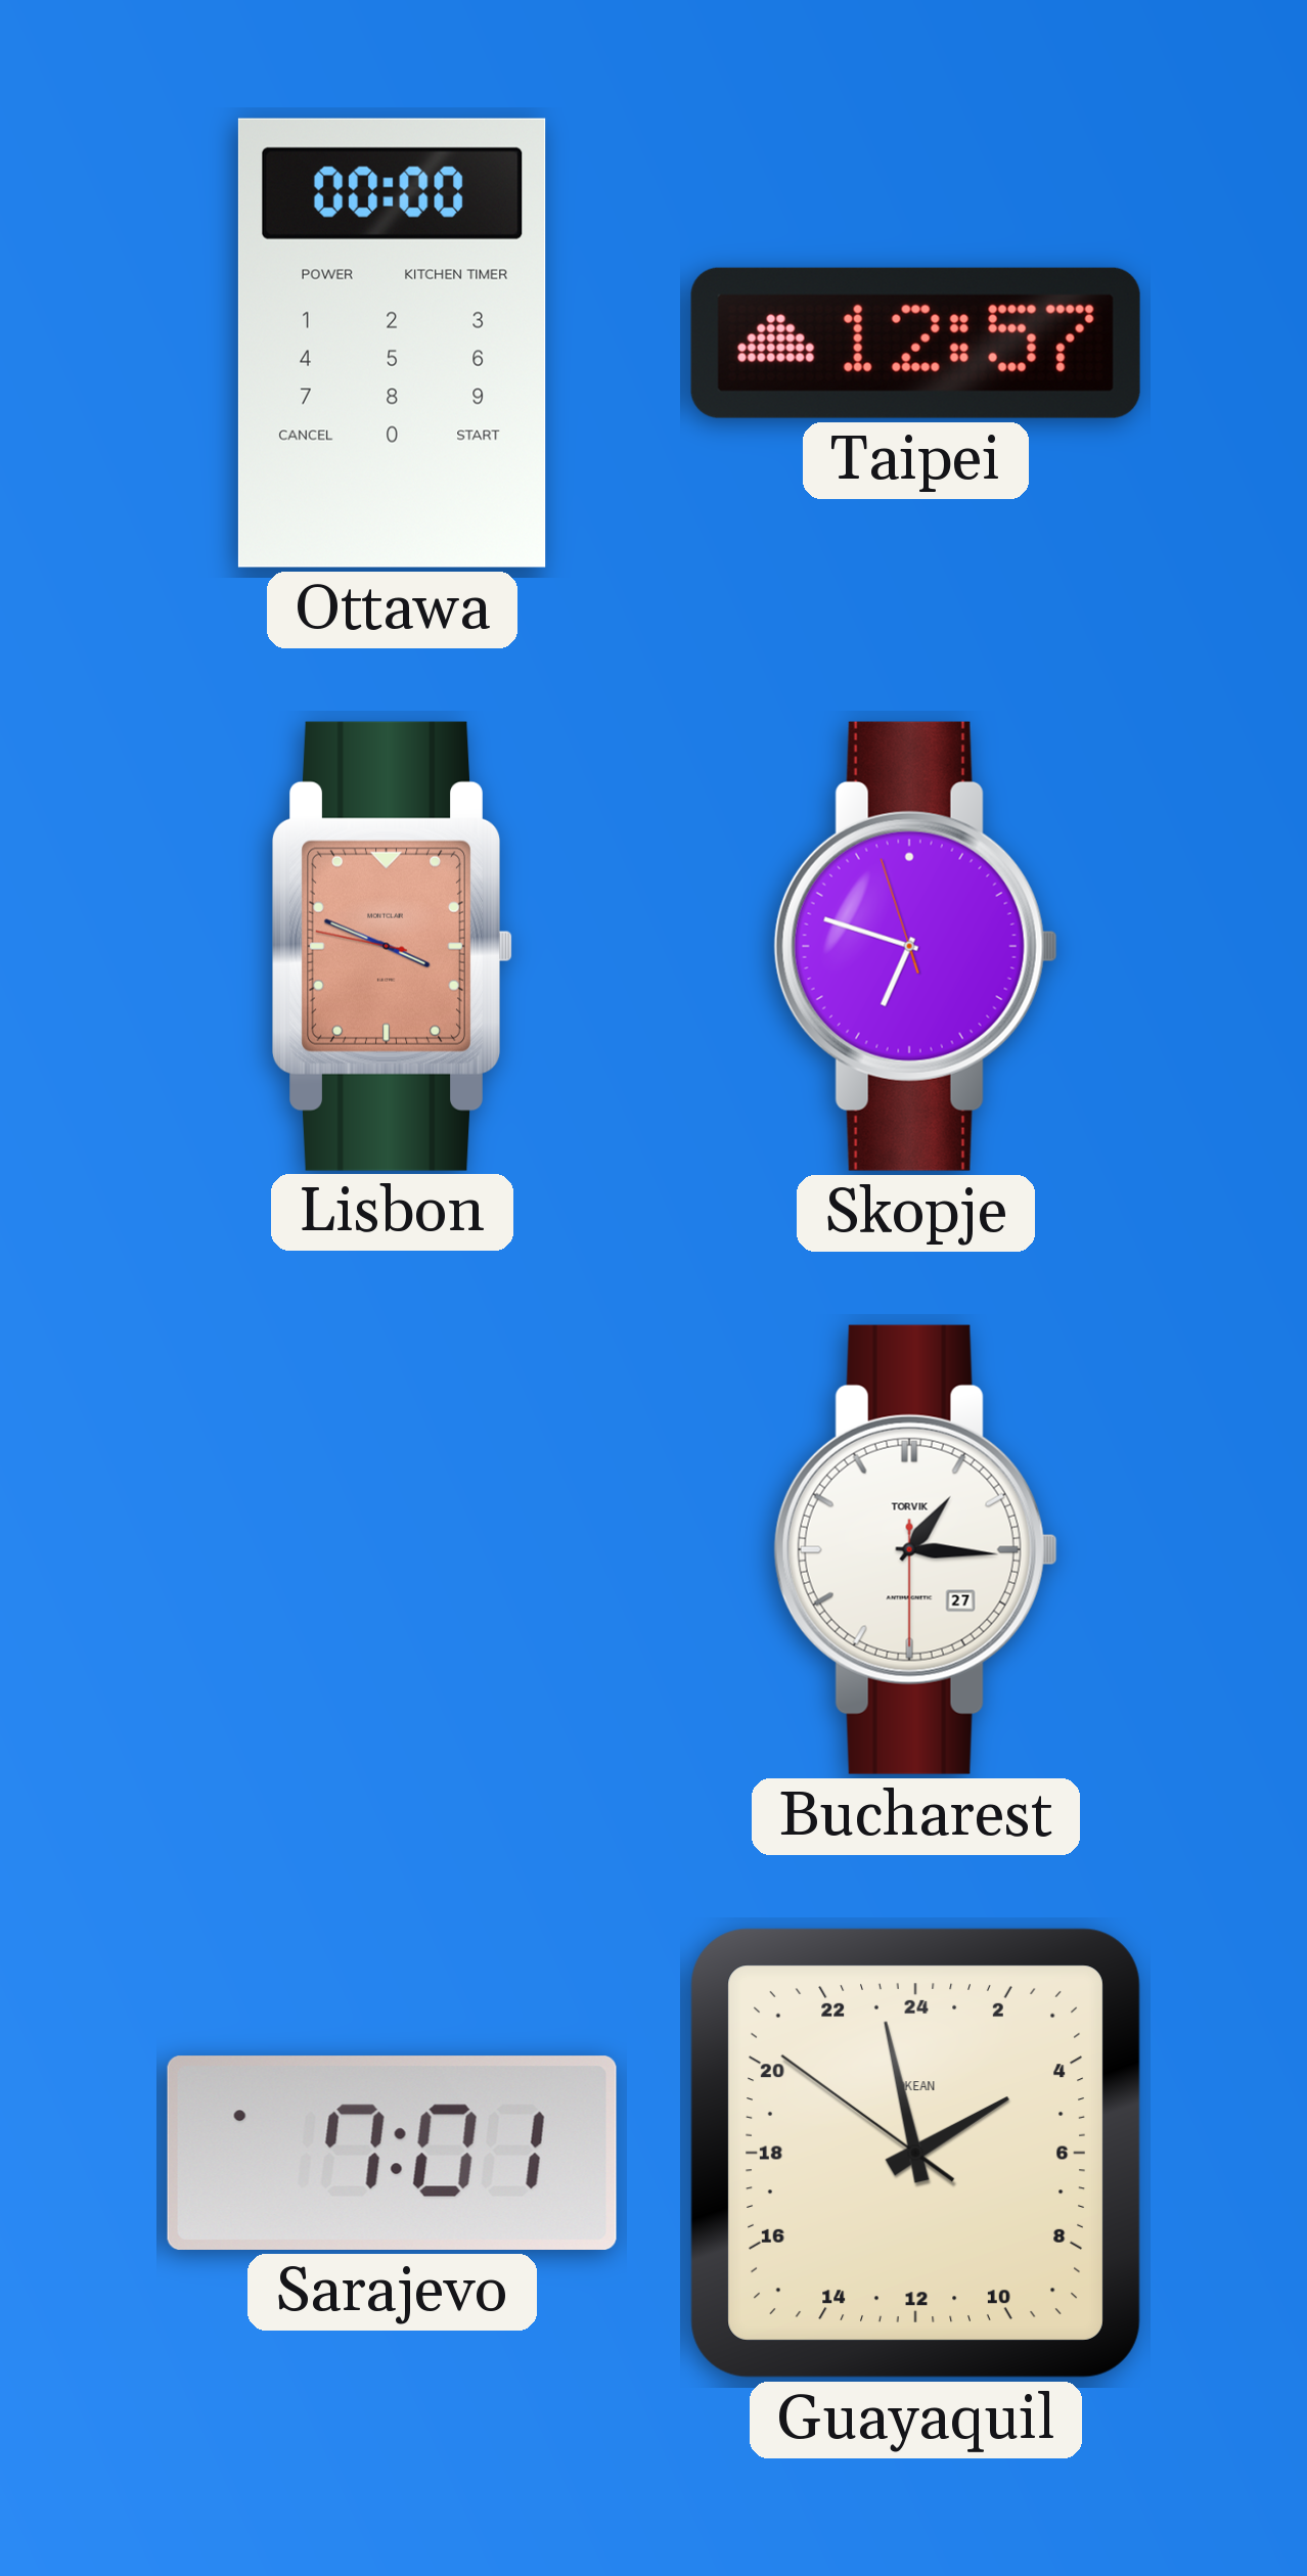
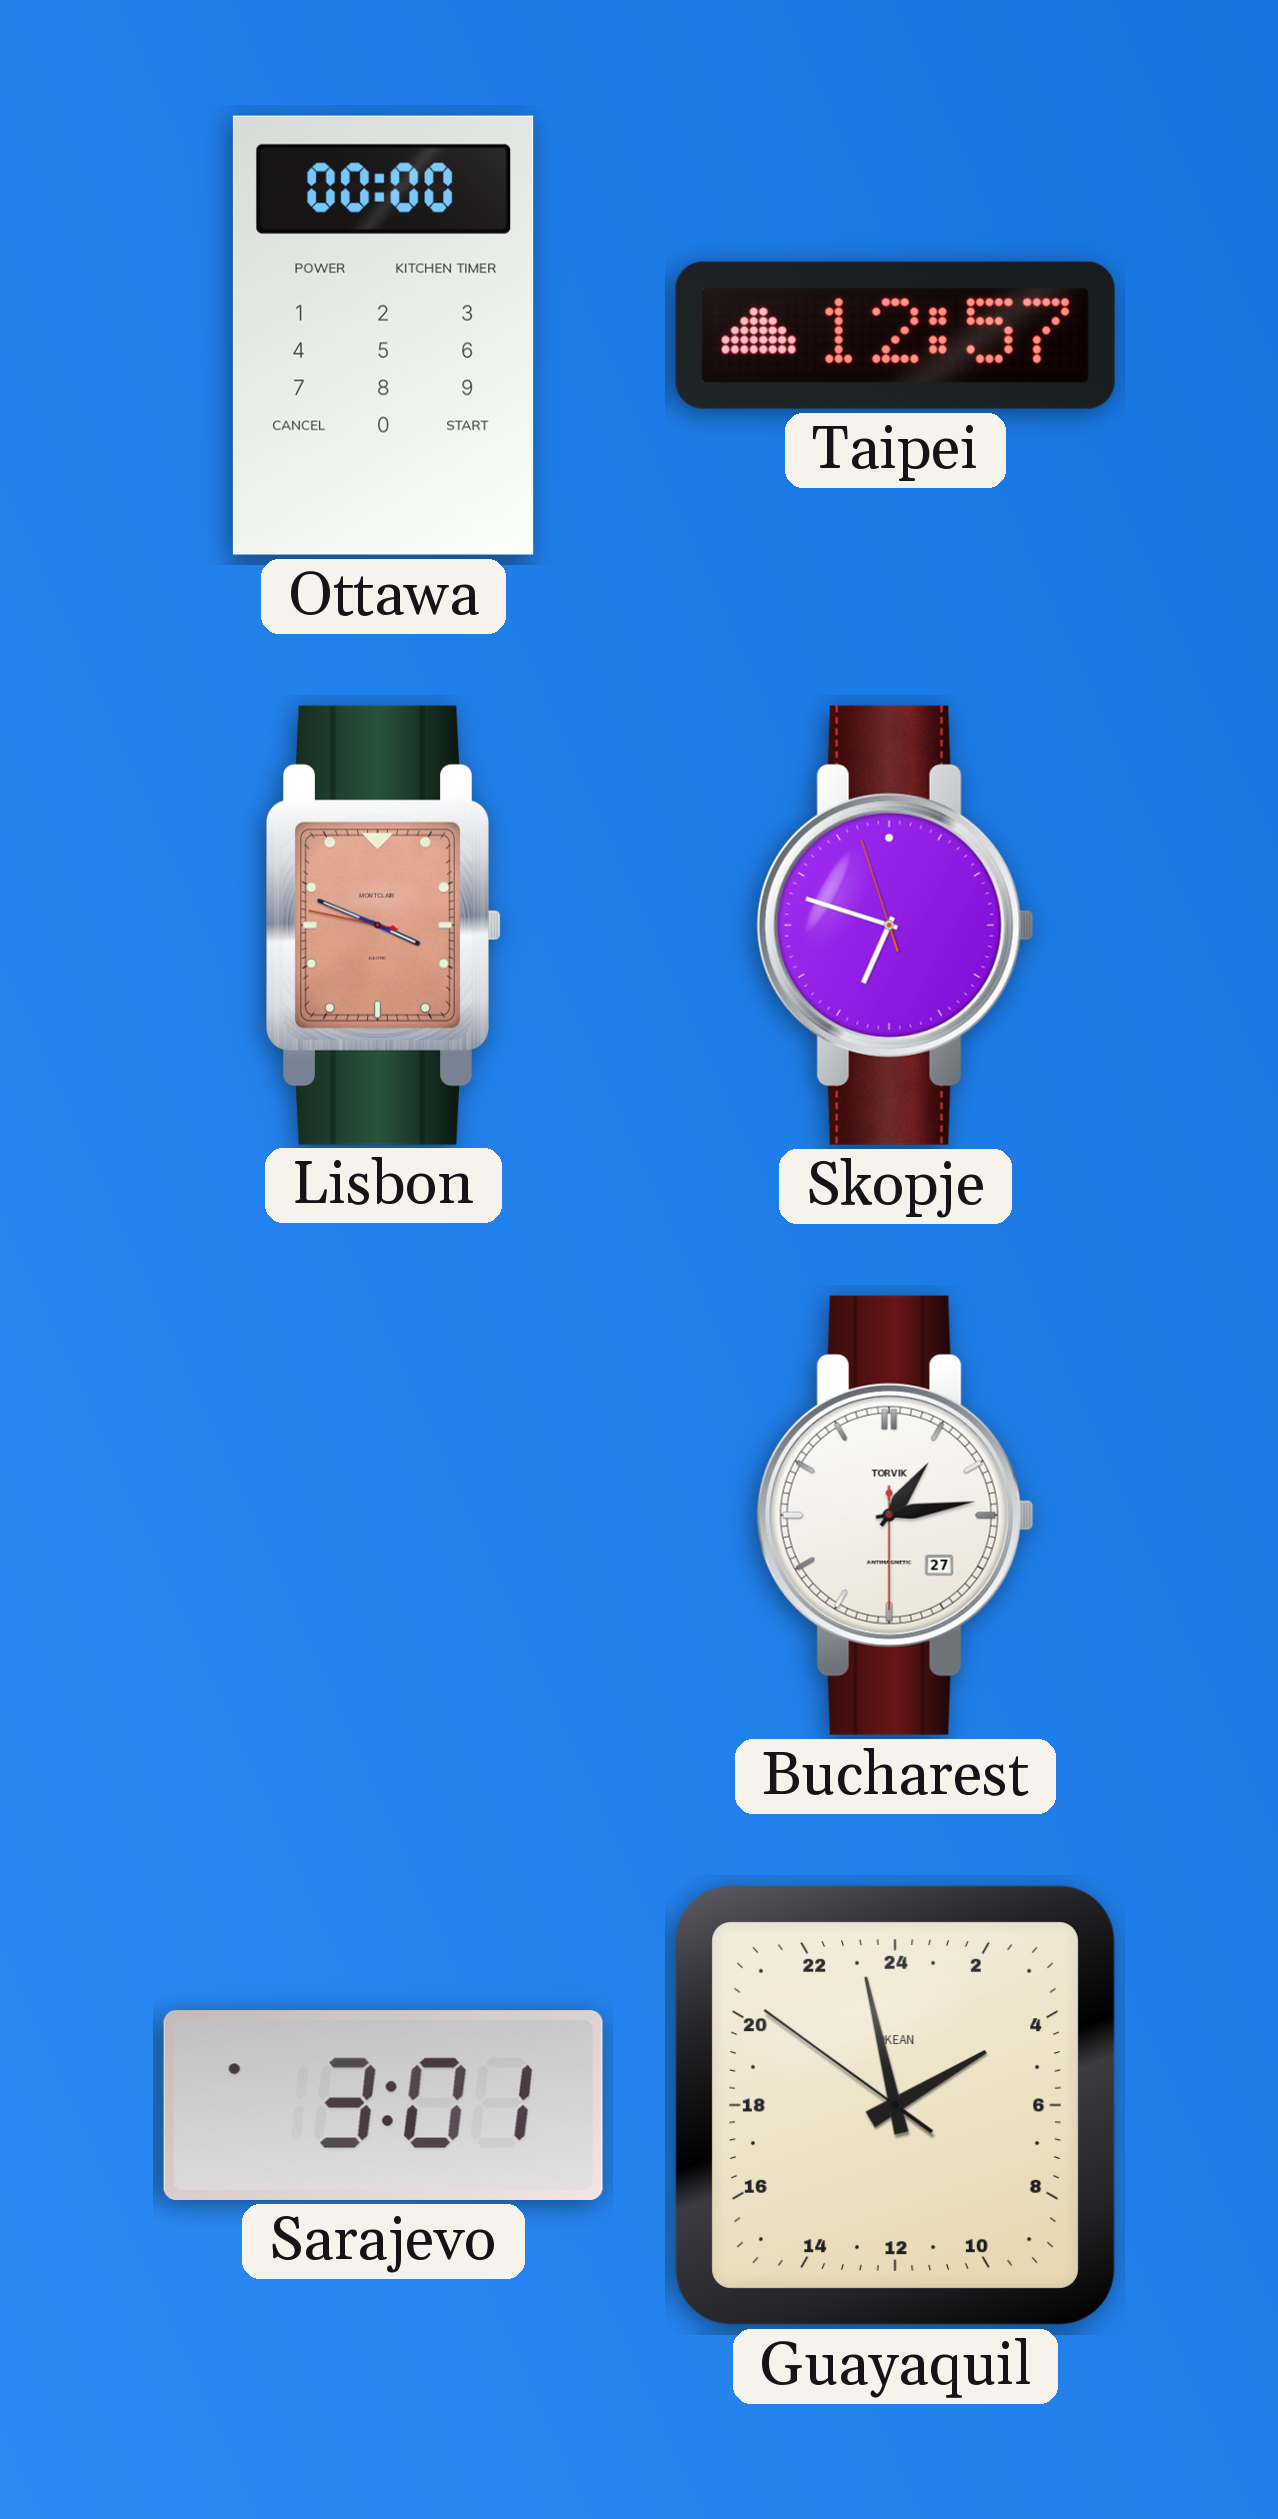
Bucharest: 1:15 -> 1:13
Sarajevo: 7:01 -> 3:01
